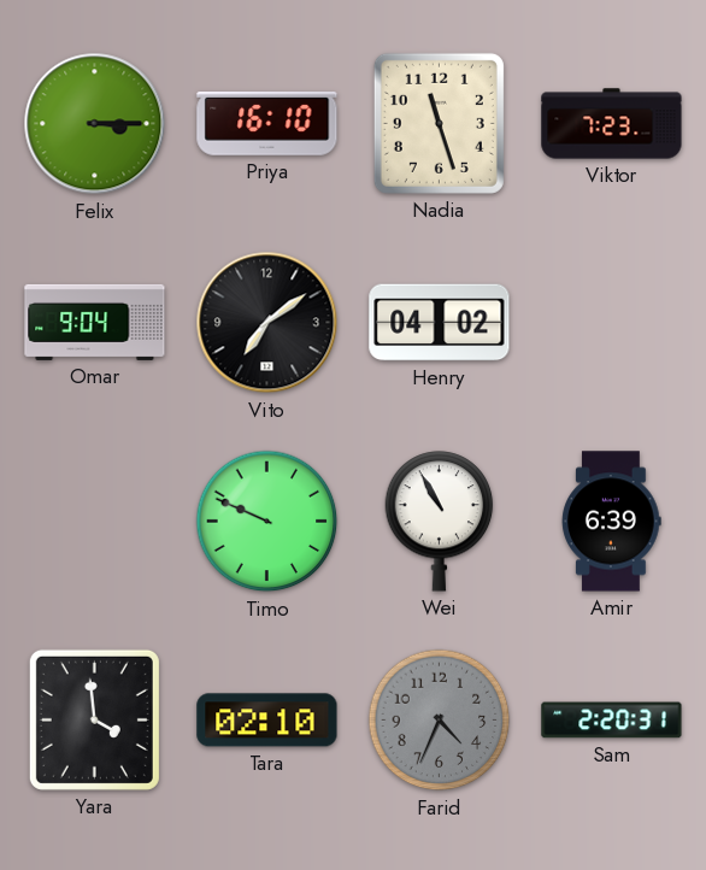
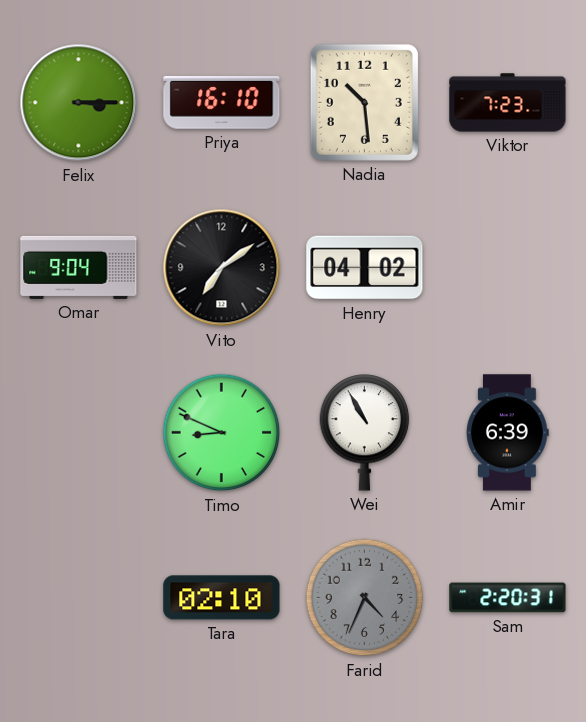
Nadia: 11:27 -> 10:29
Timo: 9:49 -> 8:49
Yara: 3:59 -> none
